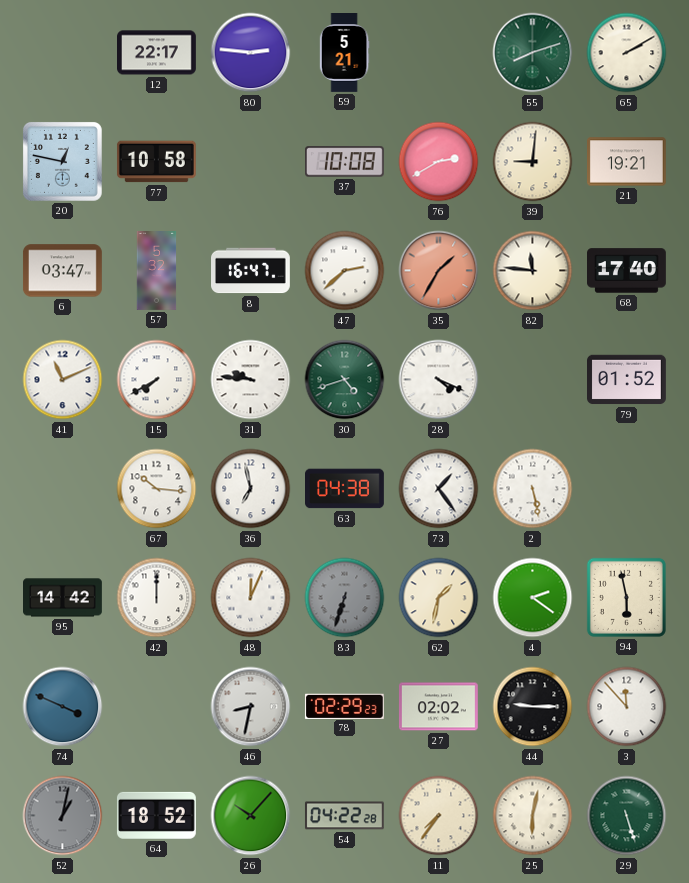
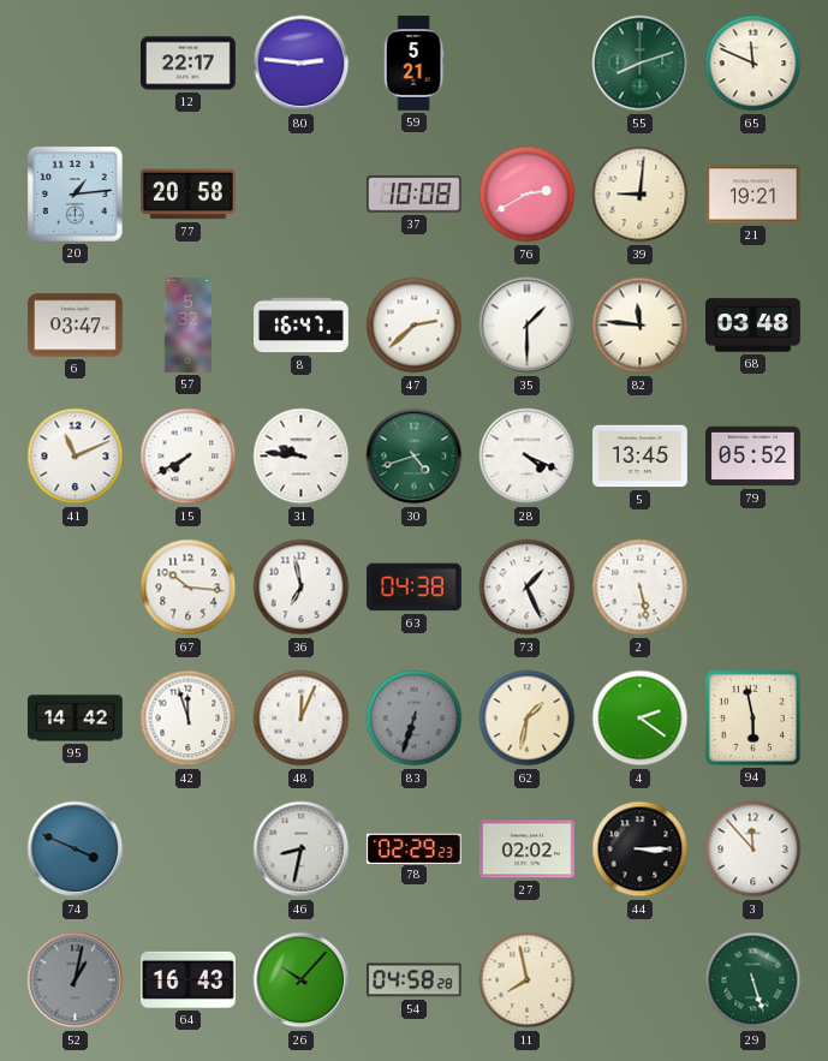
65: 2:10 -> 11:49
20: 12:47 -> 1:14
77: 10:58 -> 20:58
35: 1:35 -> 1:30
35 dial: salmon -> white
68: 17:40 -> 03:48
5: none -> 13:45
79: 01:52 -> 05:52
73: 1:24 -> 1:26
42: 12:00 -> 11:57
44: 9:15 -> 3:15
64: 18:52 -> 16:43
54: 04:22 -> 04:58
11: 7:36 -> 7:58
25: 6:02 -> none
